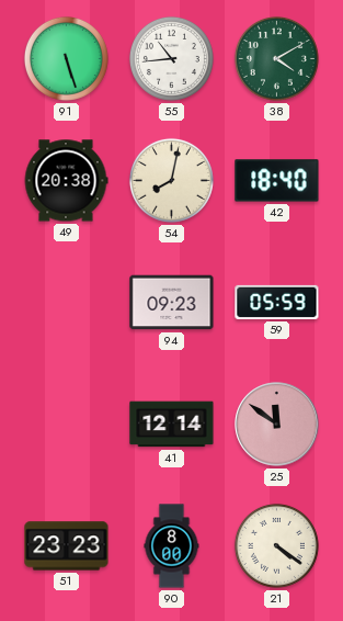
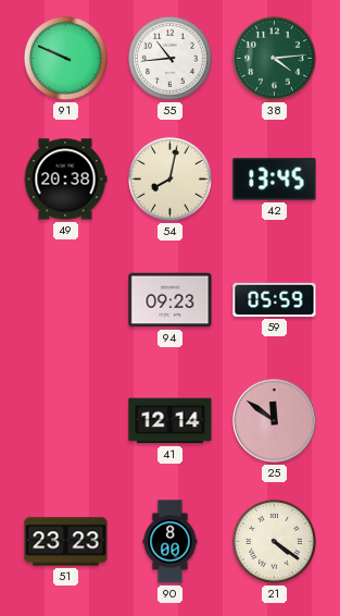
91: 5:27 -> 9:49
38: 4:10 -> 4:14
42: 18:40 -> 13:45
